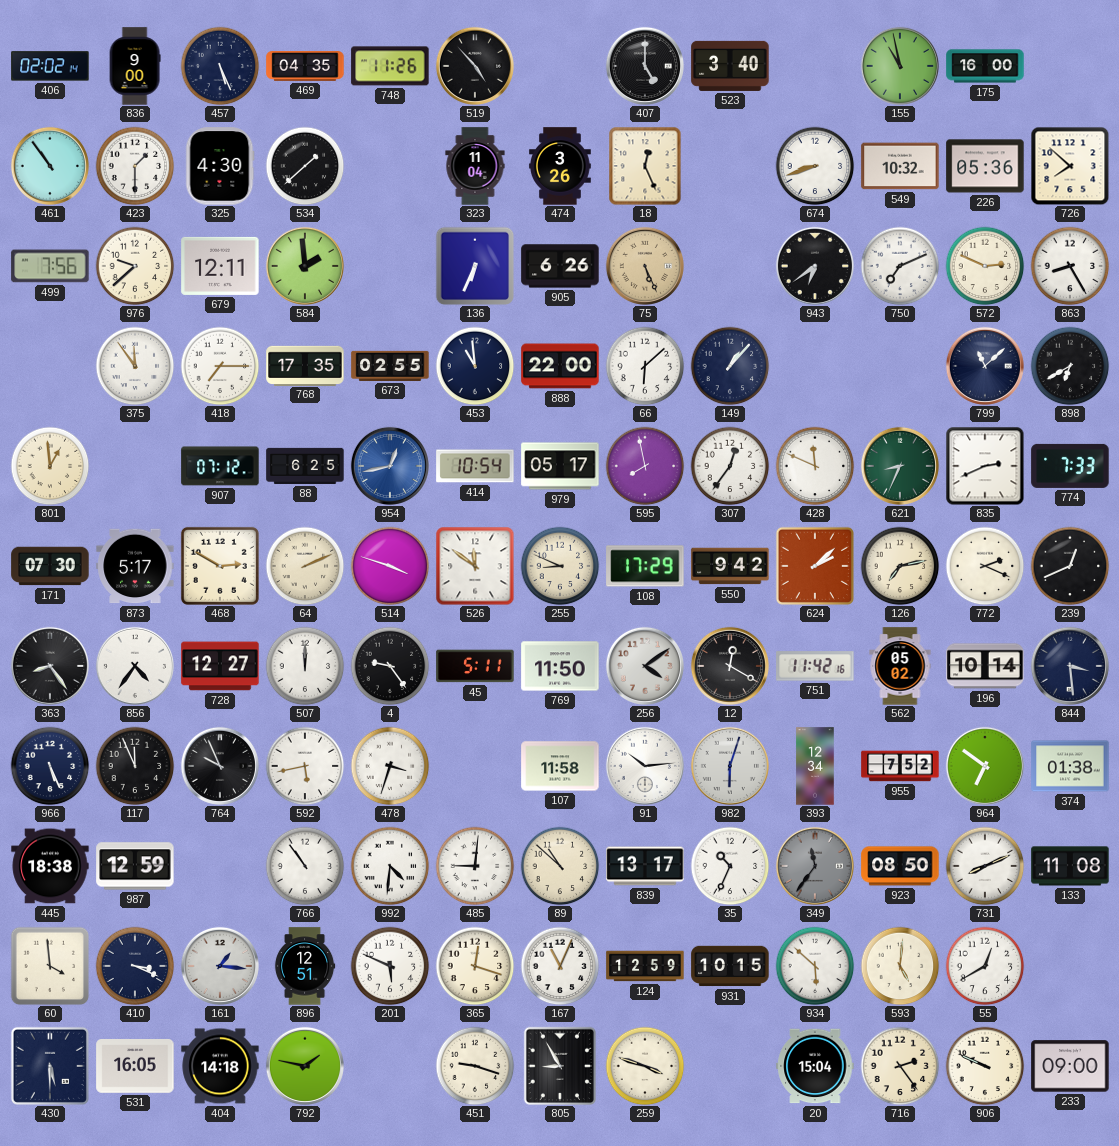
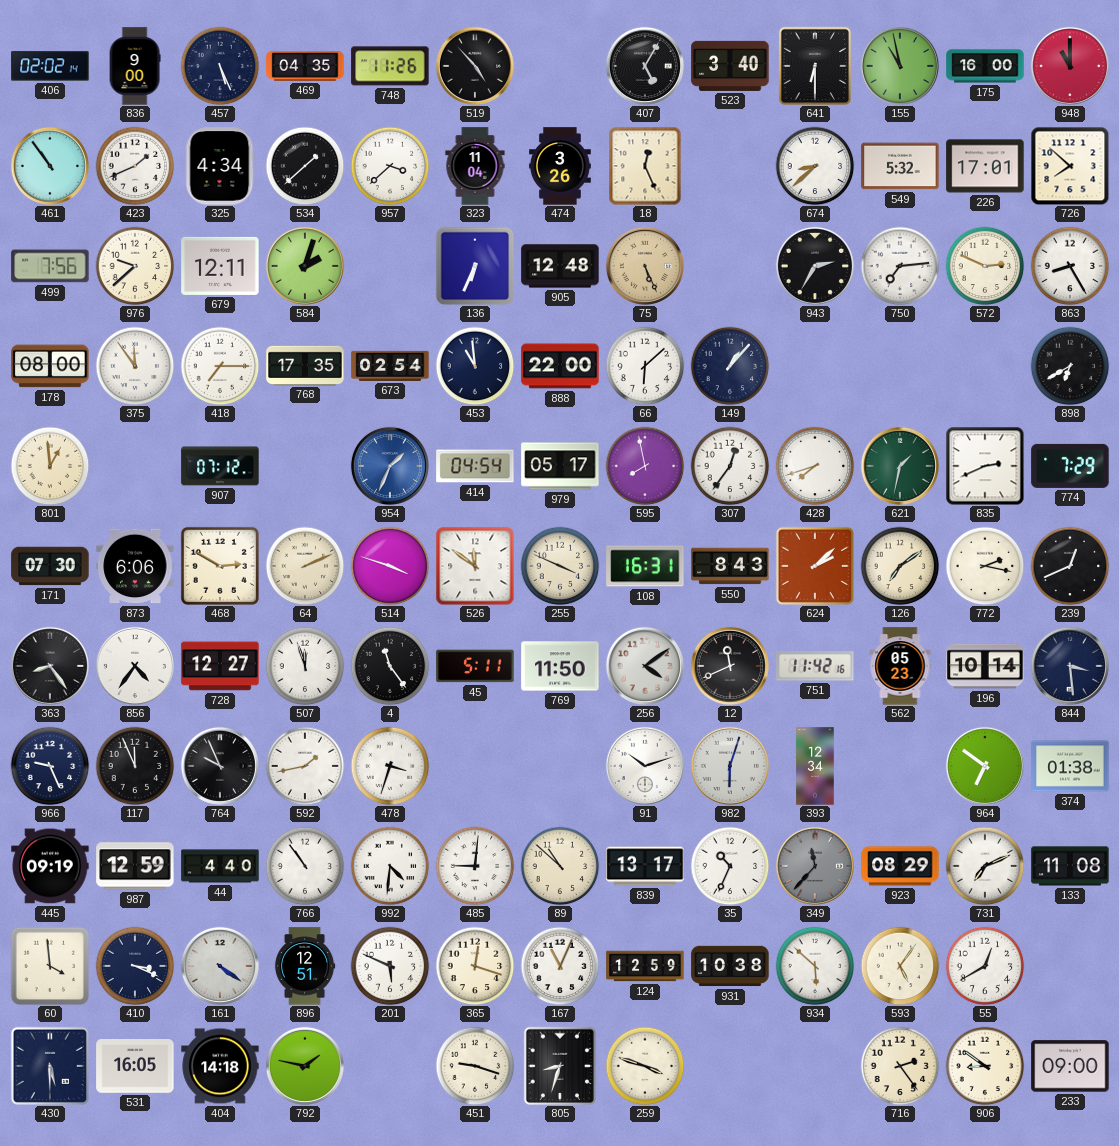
407: 5:00 -> 5:05
641: none -> 6:30
948: none -> 11:00
423: 1:30 -> 1:41
325: 4:30 -> 4:34
957: none -> 3:38
674: 8:42 -> 8:38
549: 10:32 -> 5:32
226: 05:36 -> 17:01
584: 1:59 -> 2:03
905: 6:26 -> 12:48
943: 6:39 -> 2:35
750: 7:11 -> 7:14
178: none -> 08:00
673: 02:55 -> 02:54
799: 11:08 -> none
88: 6:25 -> none
954: 12:43 -> 1:34
414: 10:54 -> 04:54
428: 11:49 -> 7:42
621: 8:34 -> 1:32
774: 7:33 -> 7:29
873: 5:17 -> 6:06
255: 8:49 -> 3:49
108: 17:29 -> 16:31
550: 9:42 -> 8:43
126: 7:13 -> 7:09
772: 2:19 -> 2:17
507: 12:00 -> 11:57
4: 9:24 -> 11:24
12: 12:20 -> 11:41
562: 05:02 -> 05:23
966: 5:26 -> 9:26
592: 5:43 -> 1:43
107: 11:58 -> none
91: 10:14 -> 10:12
955: 7:52 -> none
445: 18:38 -> 09:19
44: none -> 4:40
349: 11:36 -> 11:37
923: 08:50 -> 08:29
731: 8:11 -> 7:11
161: 1:16 -> 4:21
931: 10:15 -> 10:38
593: 5:01 -> 5:06
805: 8:55 -> 8:33
20: 15:04 -> none
906: 9:49 -> 8:51
